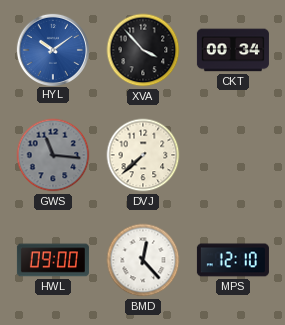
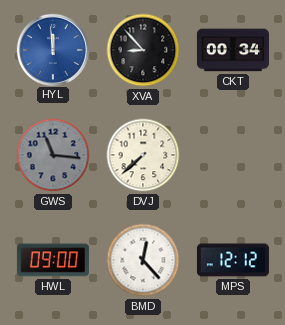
HYL: 10:09 -> 11:59
XVA: 3:53 -> 8:53
MPS: 12:10 -> 12:12
